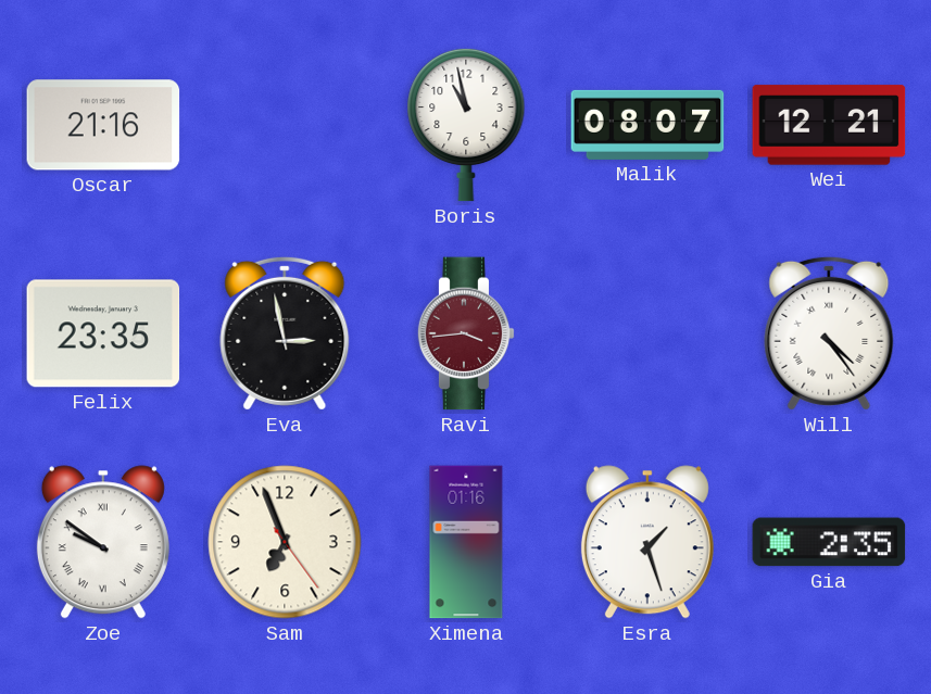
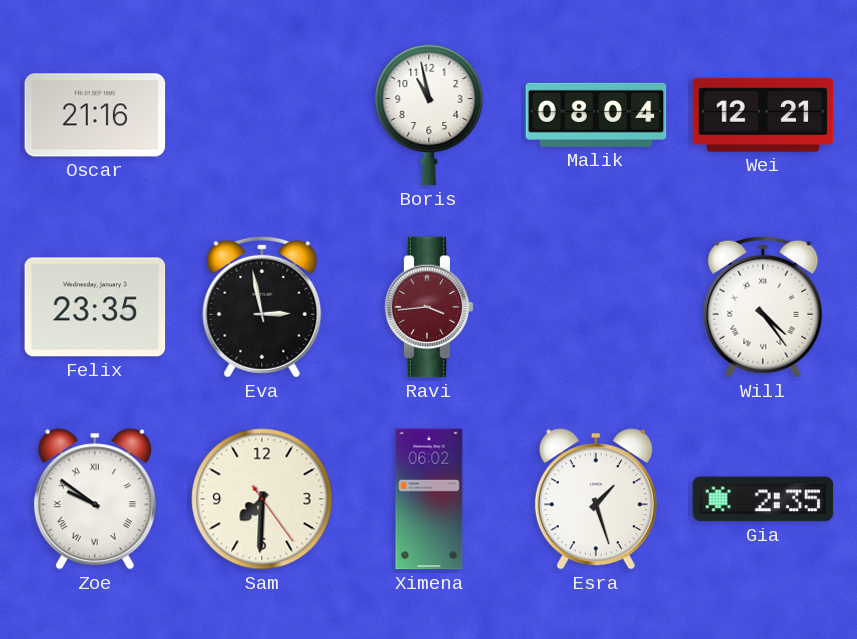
Malik: 08:07 -> 08:04
Sam: 6:56 -> 7:30
Ximena: 01:16 -> 06:02
